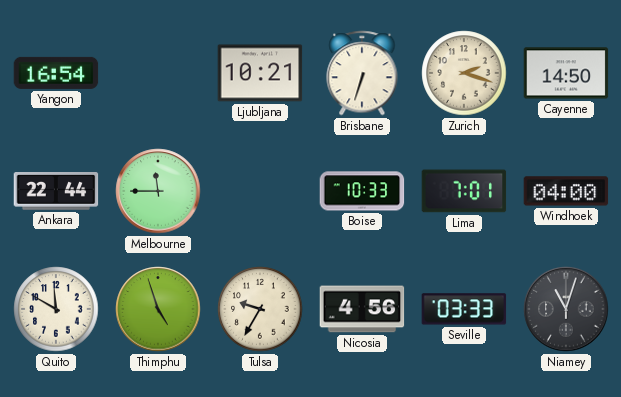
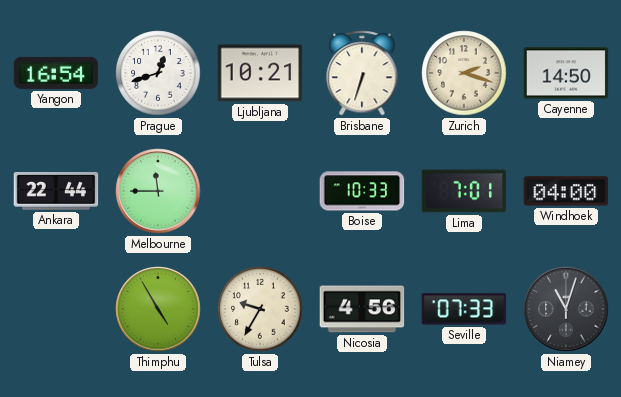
Prague: none -> 12:42
Quito: 11:50 -> none
Thimphu: 4:57 -> 4:55
Seville: 03:33 -> 07:33
